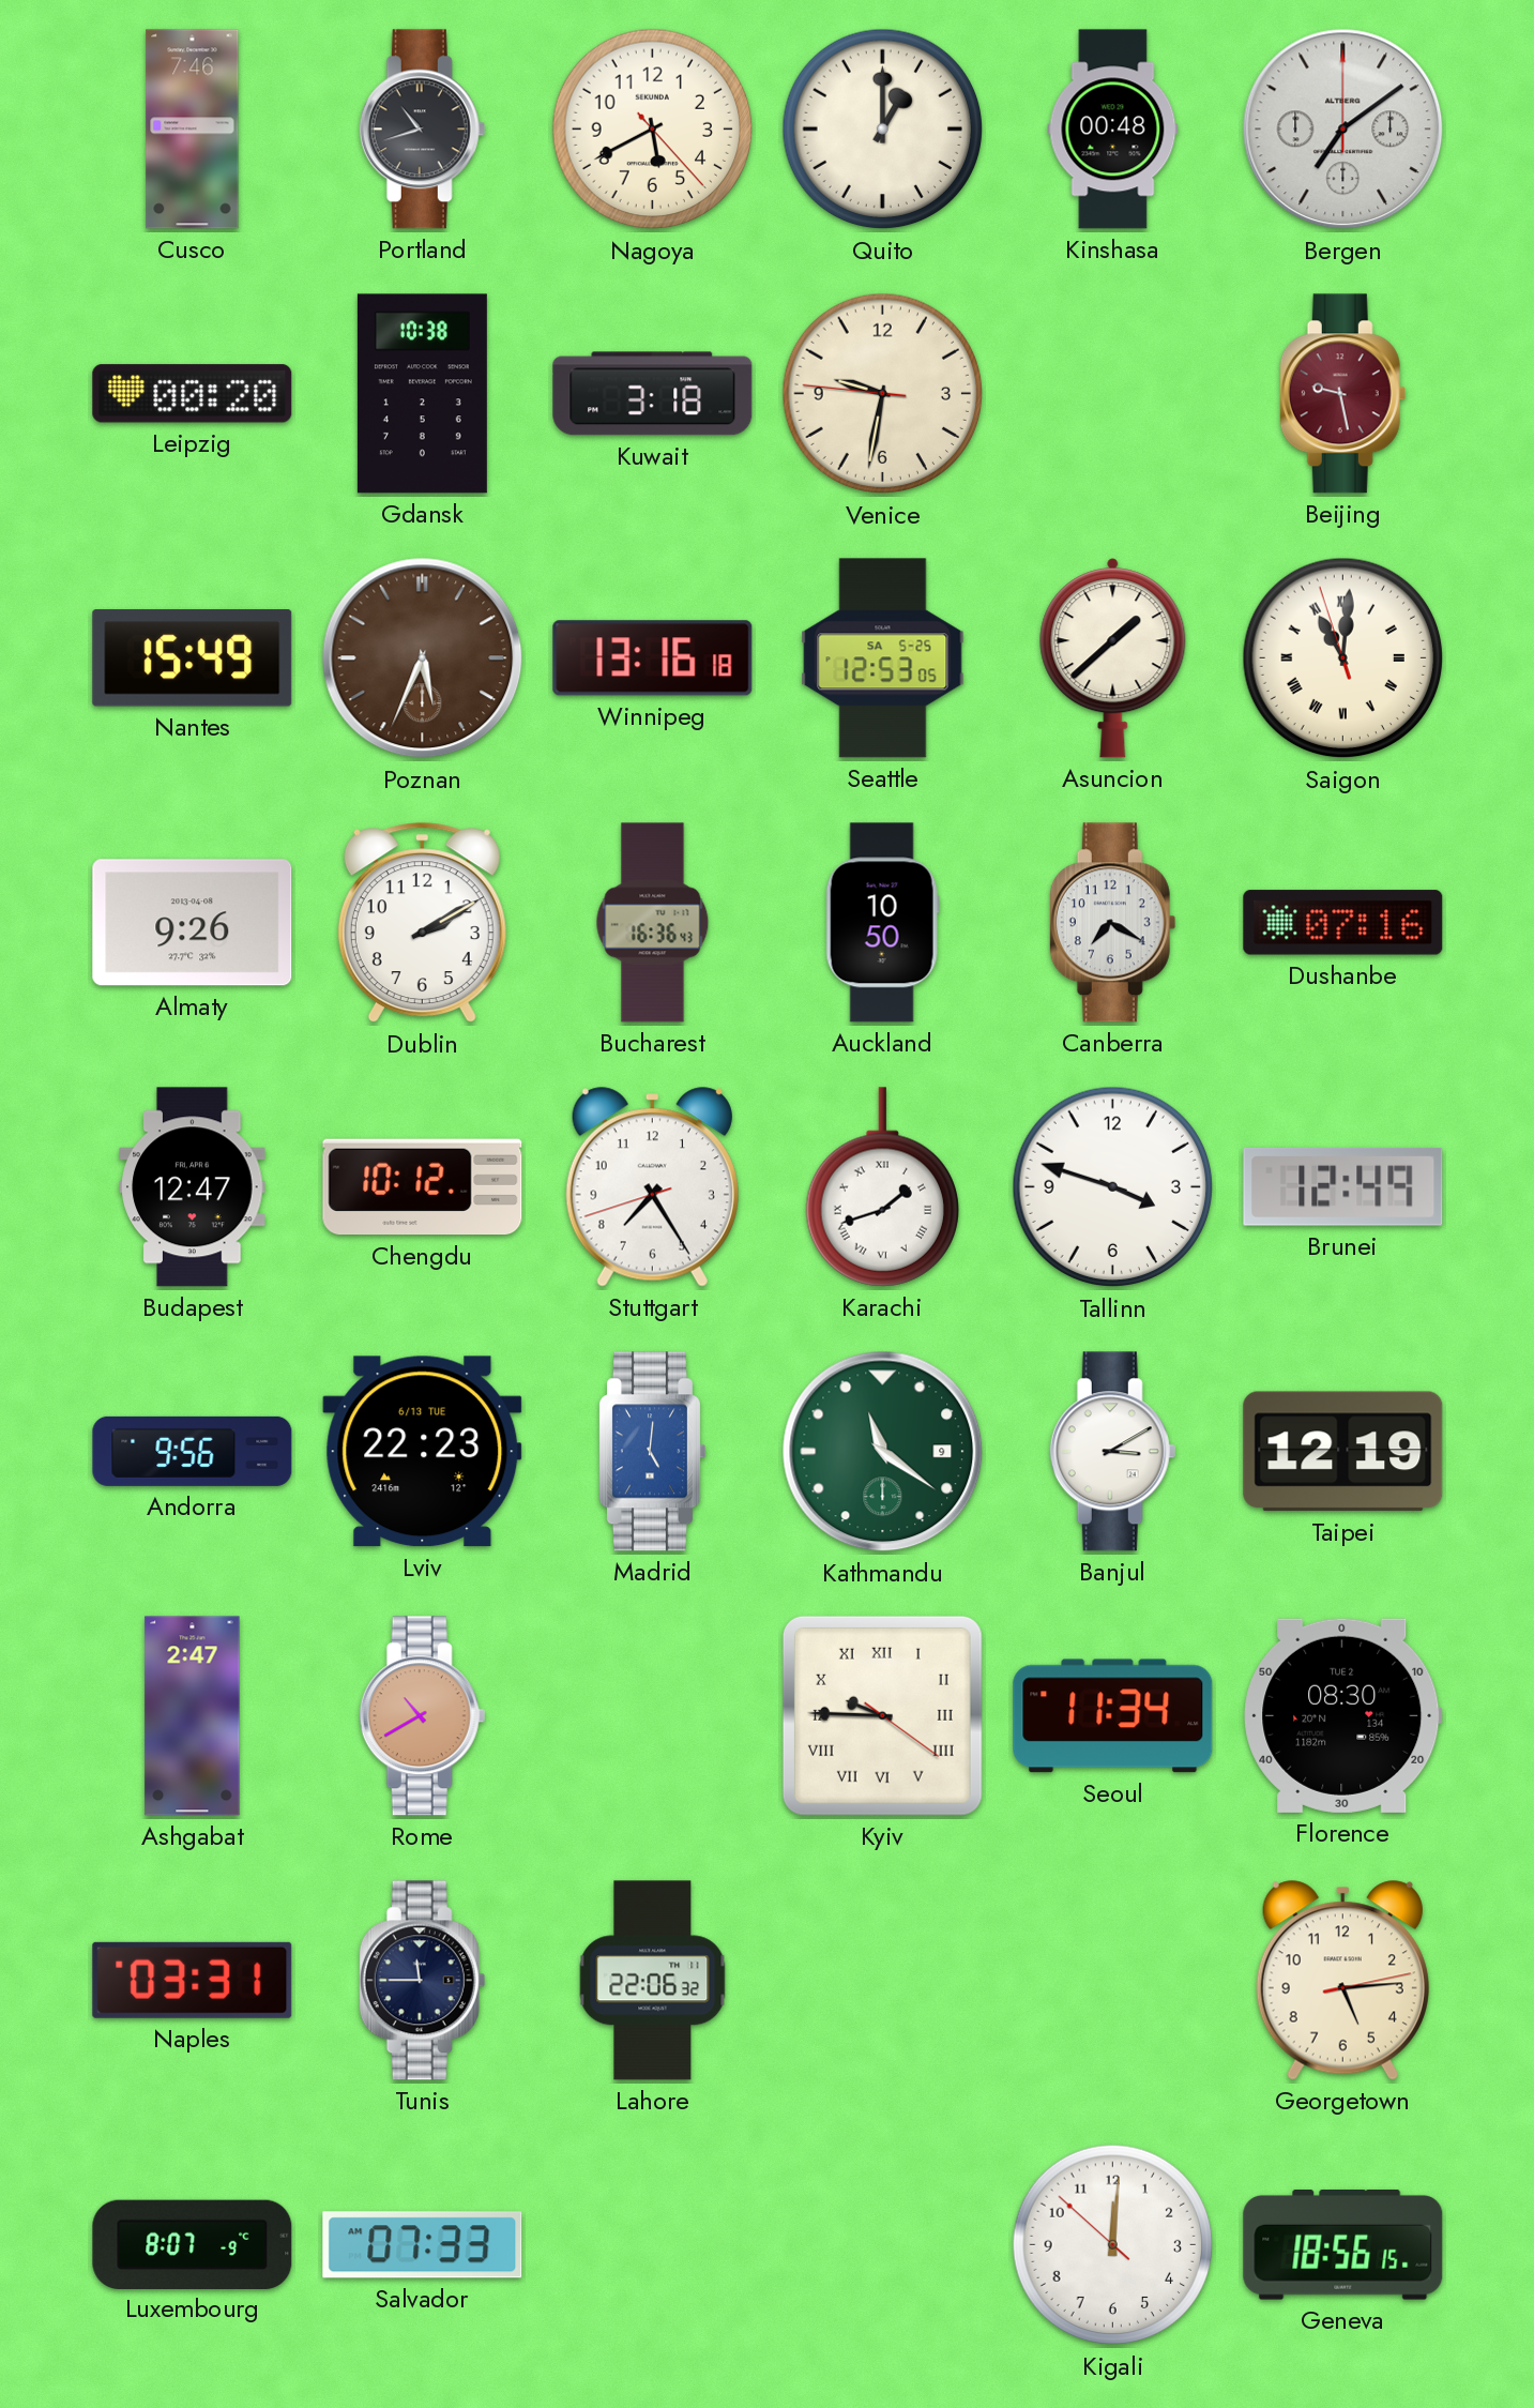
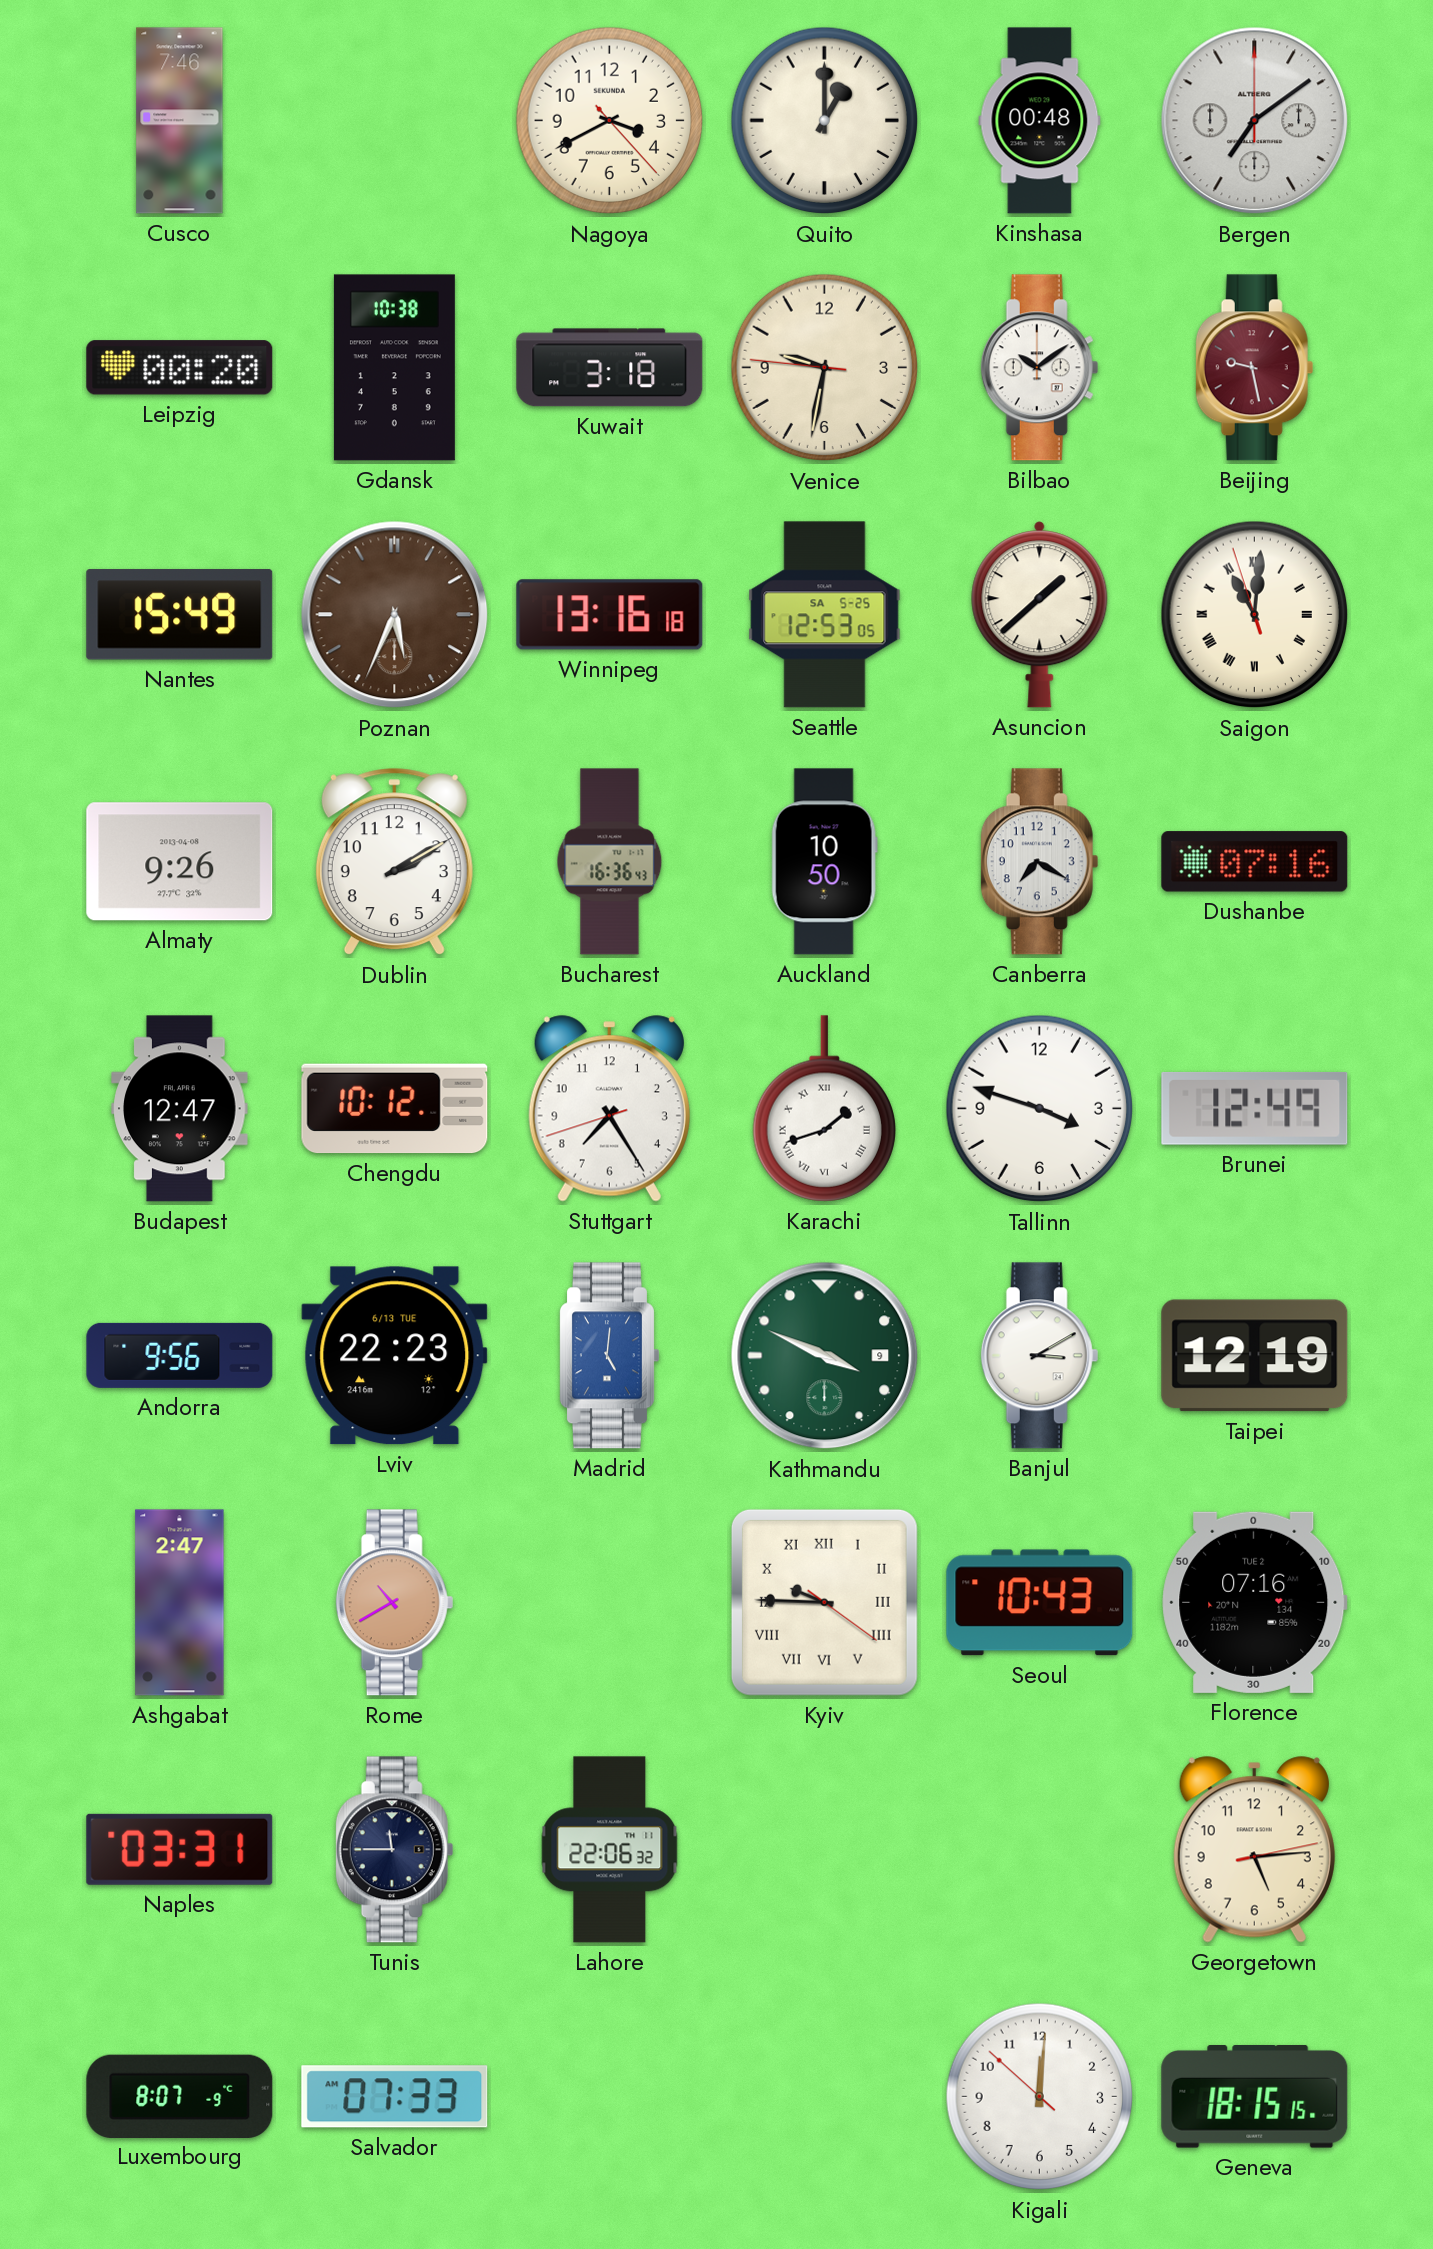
Portland: 10:42 -> none
Nagoya: 5:40 -> 3:40
Bilbao: none -> 10:09
Kathmandu: 11:21 -> 3:49
Seoul: 11:34 -> 10:43
Florence: 08:30 -> 07:16
Geneva: 18:56 -> 18:15
